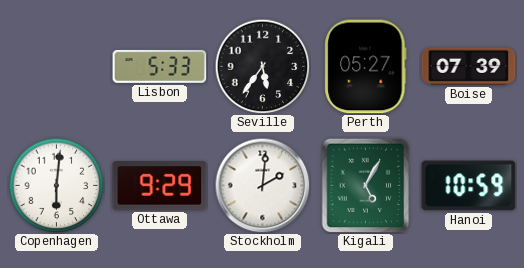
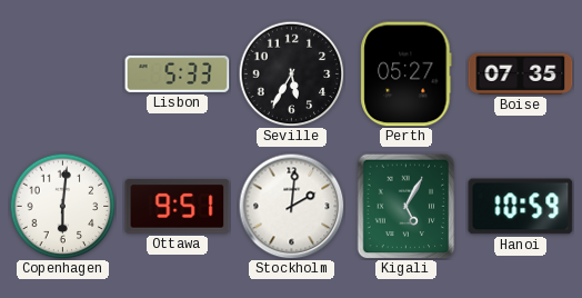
Seville: 5:36 -> 5:35
Boise: 07:39 -> 07:35
Ottawa: 9:29 -> 9:51
